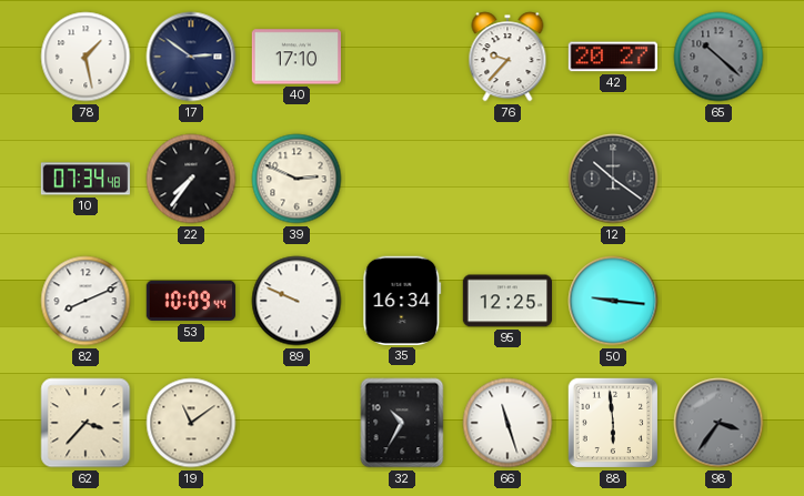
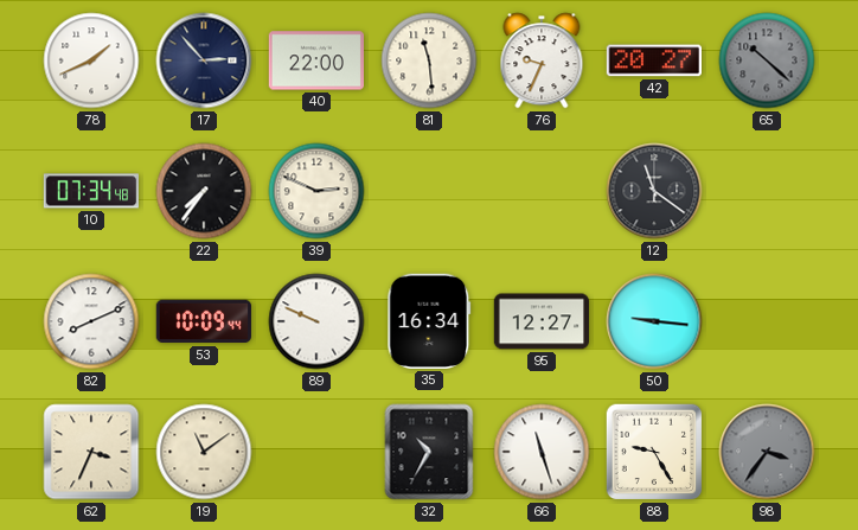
78: 1:28 -> 1:41
17: 2:51 -> 2:53
40: 17:10 -> 22:00
81: none -> 11:29
76: 9:37 -> 9:34
12: 10:21 -> 11:21
95: 12:25 -> 12:27
62: 3:37 -> 3:34
88: 5:59 -> 9:25
